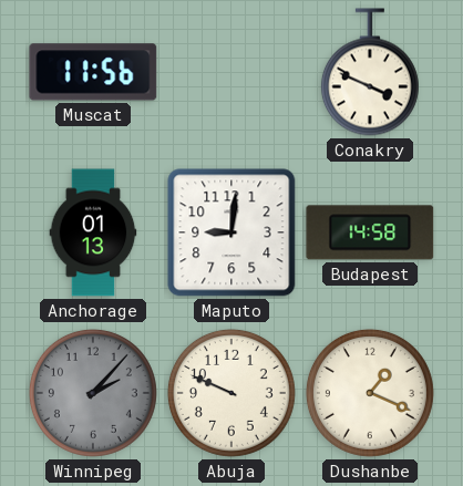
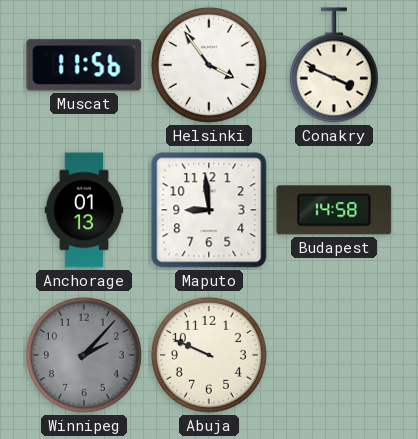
Helsinki: none -> 3:54
Maputo: 9:01 -> 8:59
Dushanbe: 1:19 -> none
